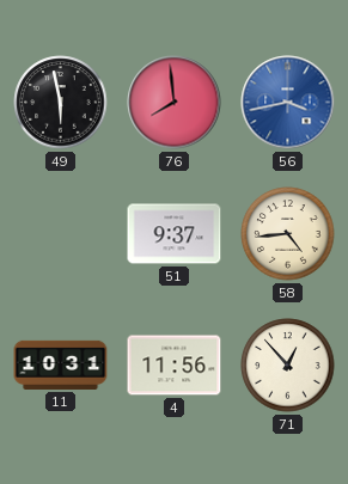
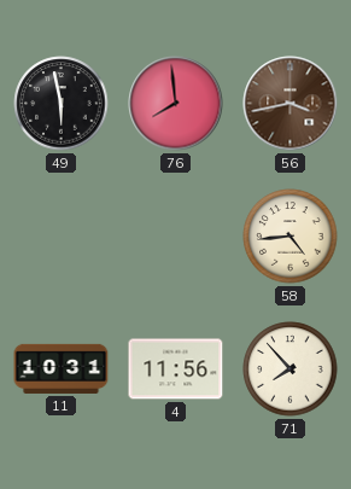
56 dial: blue -> brown
51: 9:37 -> none
71: 12:53 -> 7:53
